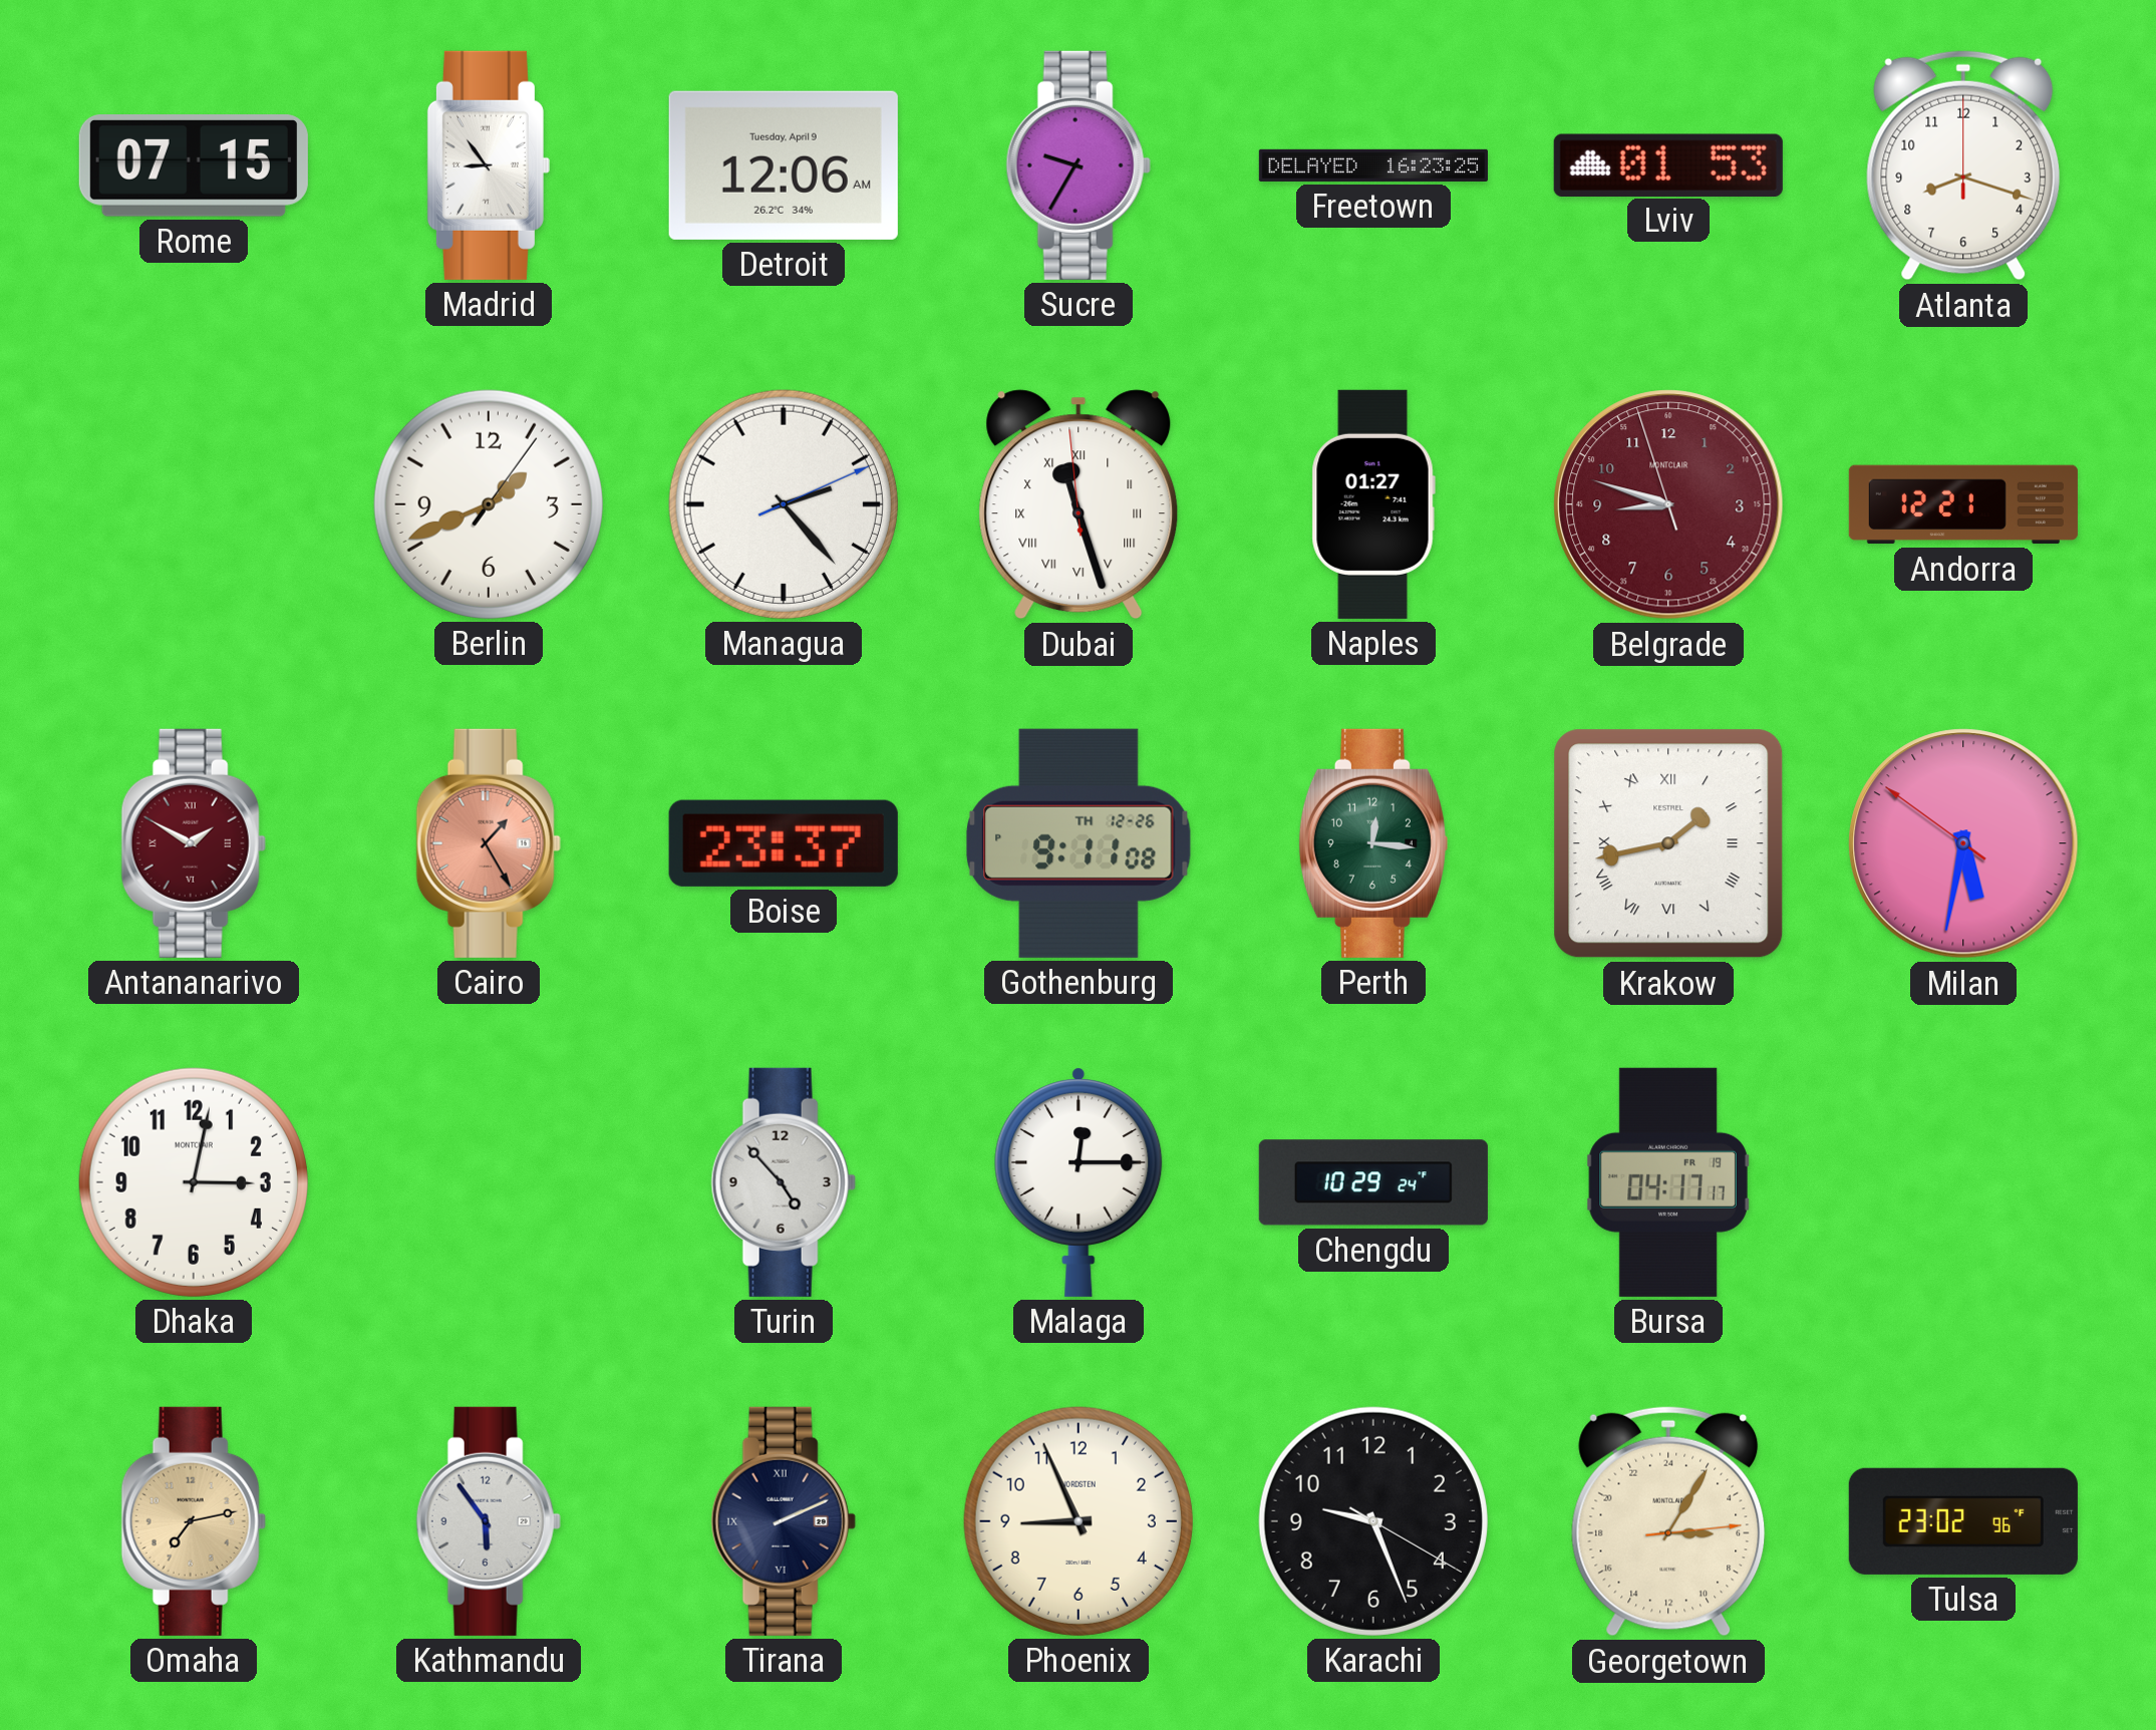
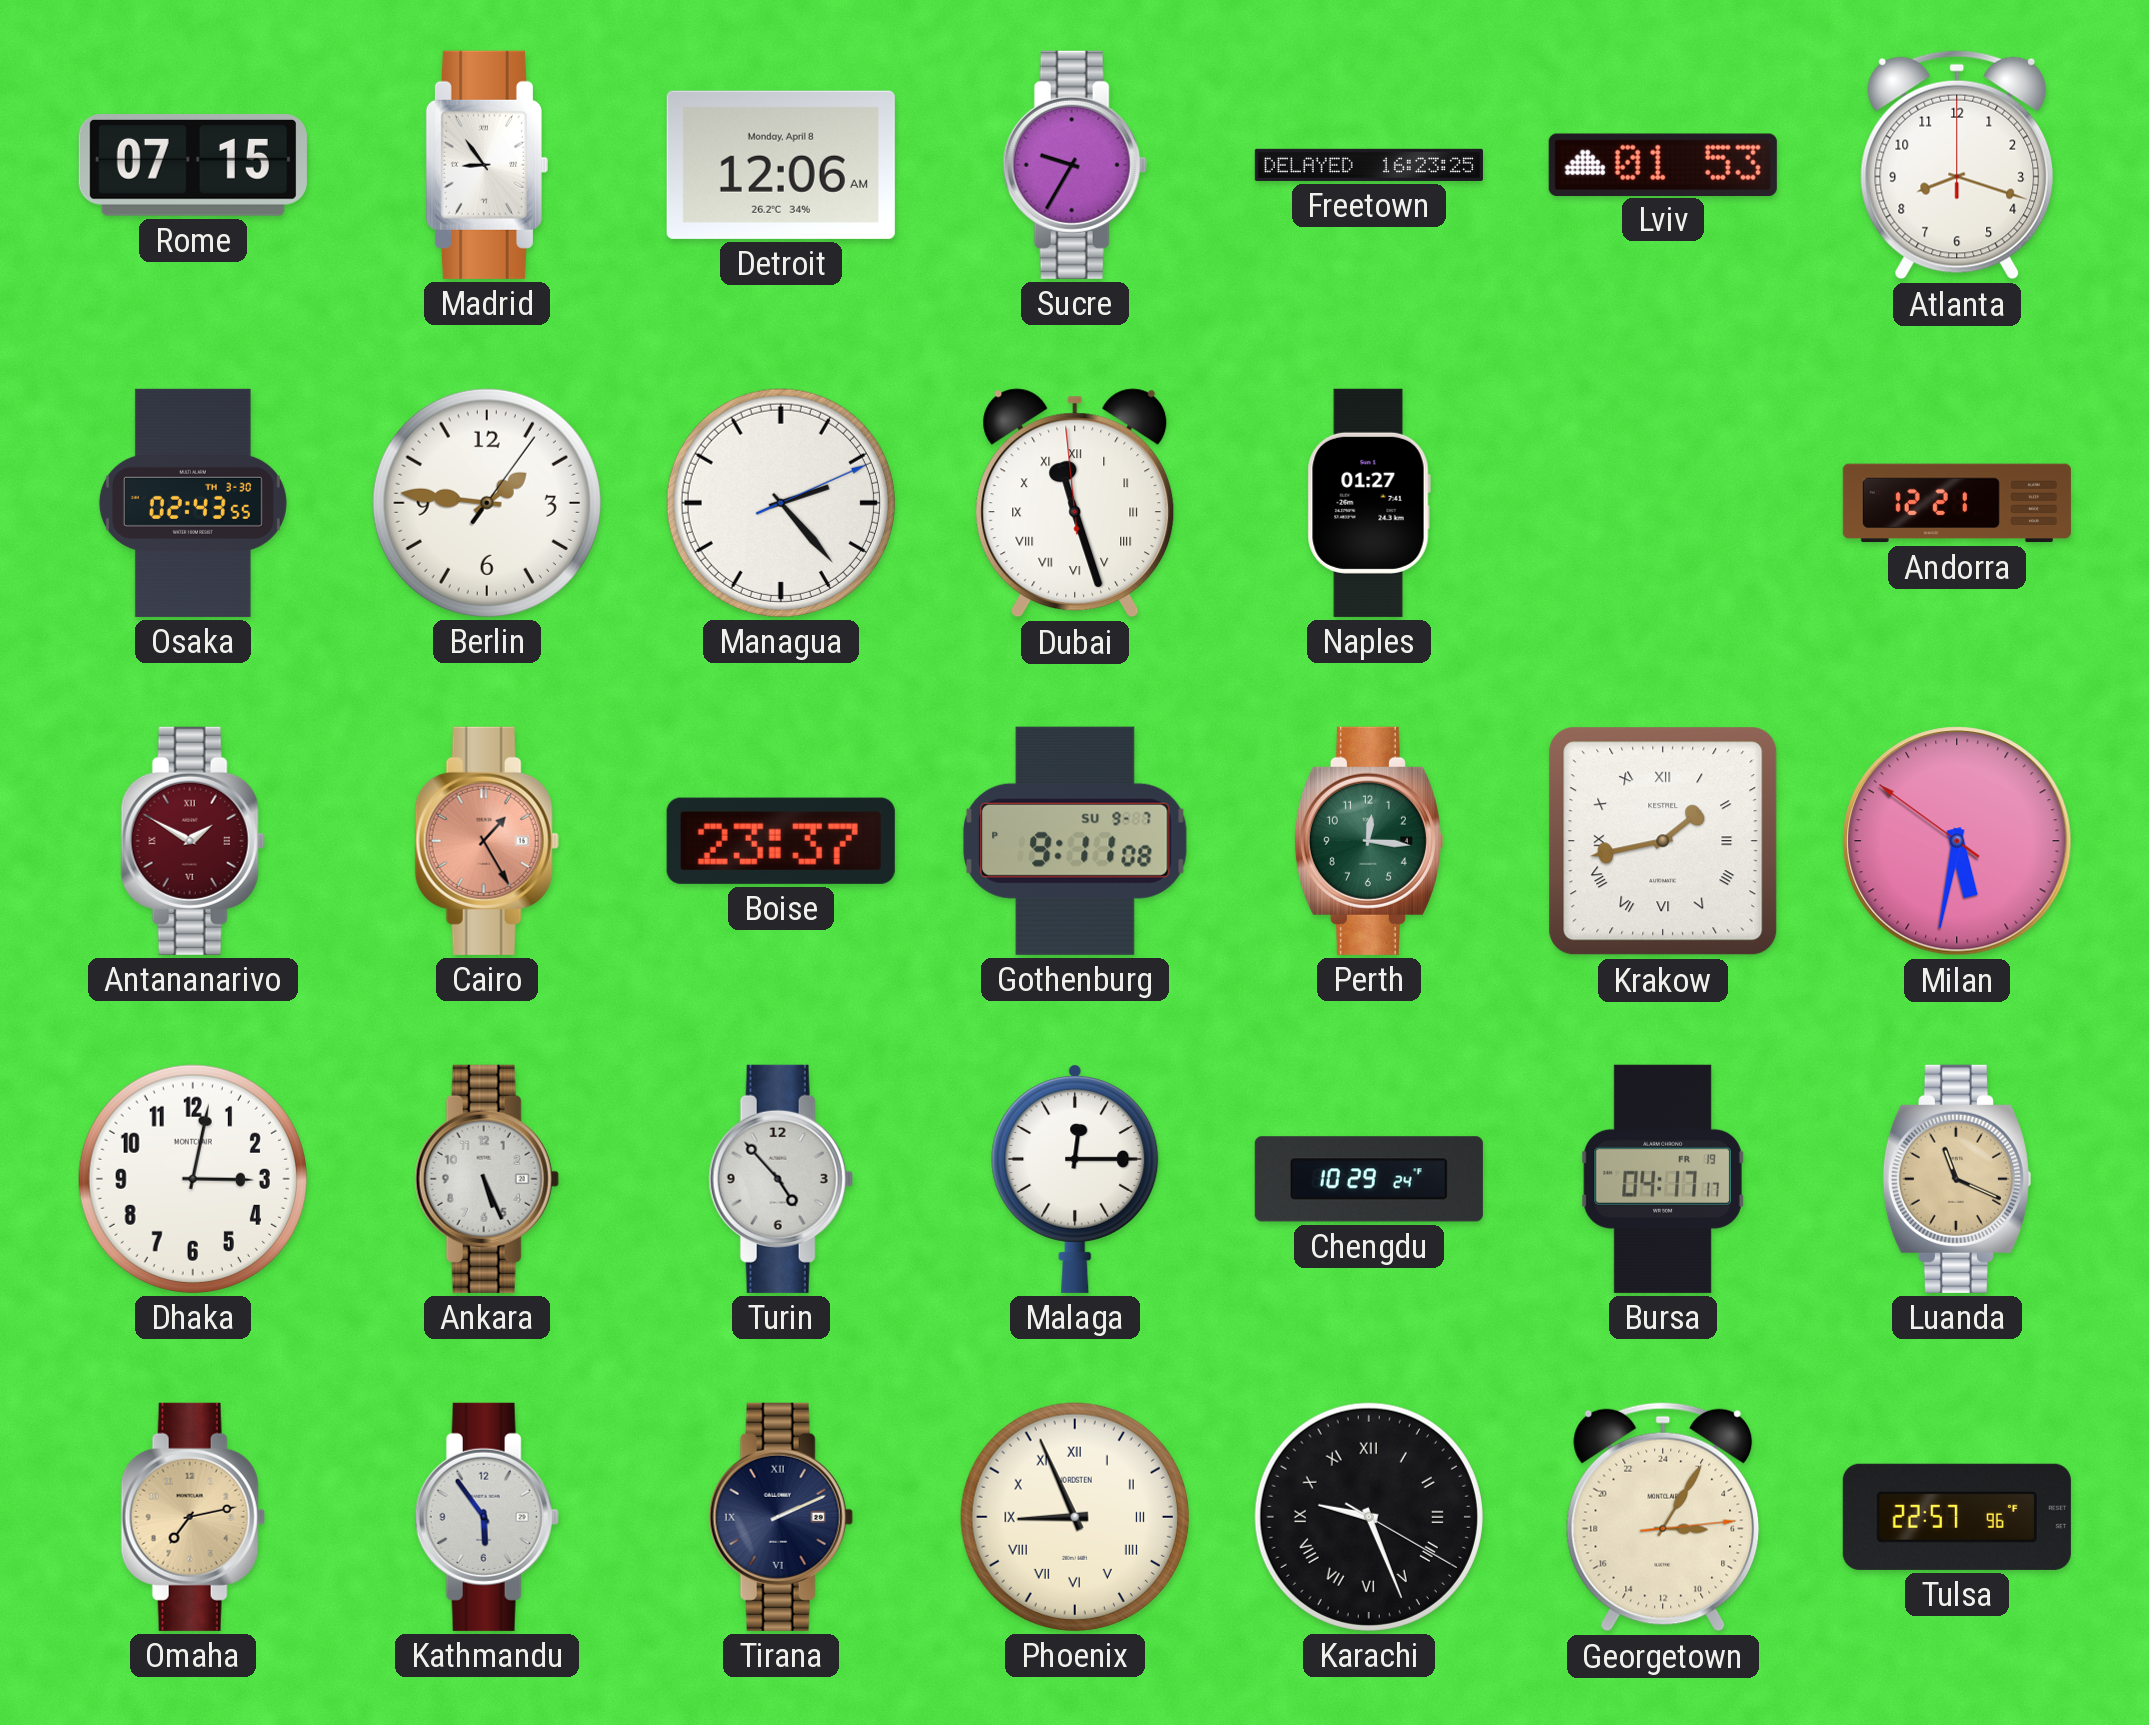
Detroit date: Tuesday, April 9 -> Monday, April 8
Osaka: none -> 02:43
Berlin: 1:41 -> 1:46
Belgrade: 8:47 -> none
Gothenburg date: TH 12-26 -> SU 9-7
Ankara: none -> 5:26
Luanda: none -> 11:19
Phoenix numerals: Arabic -> Roman
Karachi numerals: Arabic -> Roman
Tulsa: 23:02 -> 22:57
